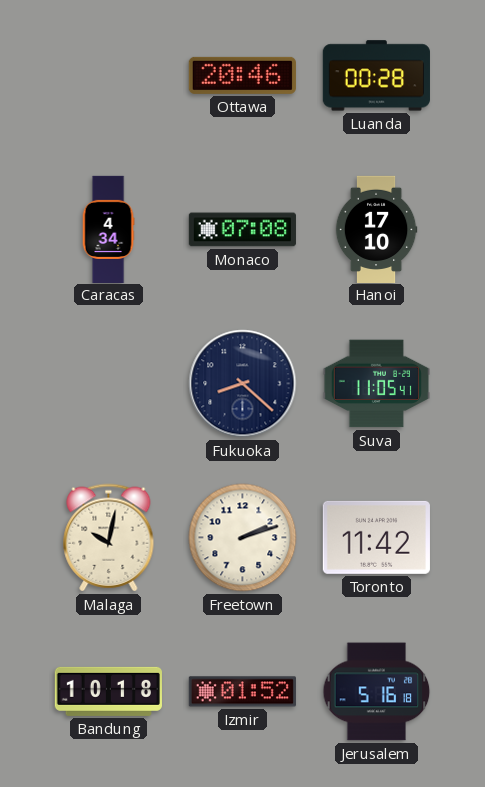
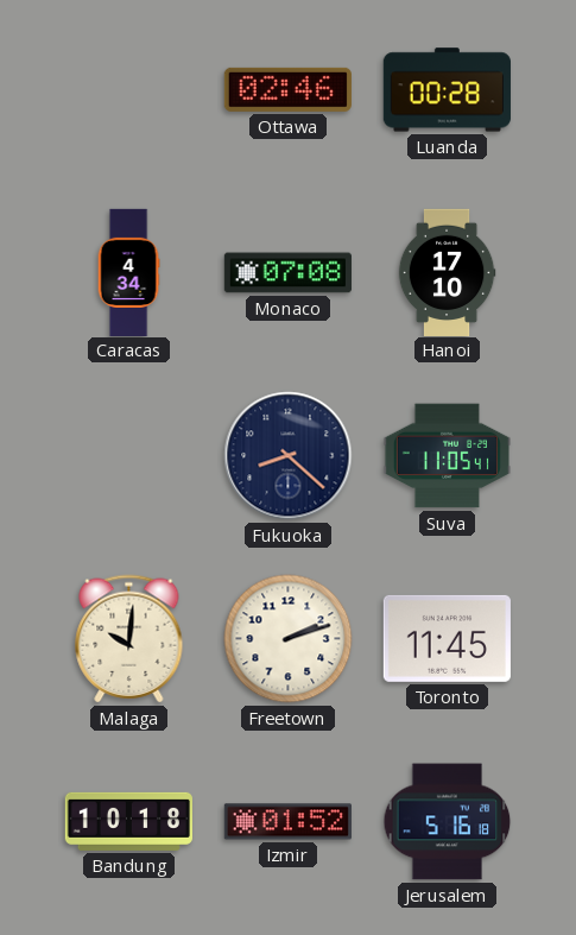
Ottawa: 20:46 -> 02:46
Malaga: 10:02 -> 10:01
Toronto: 11:42 -> 11:45
